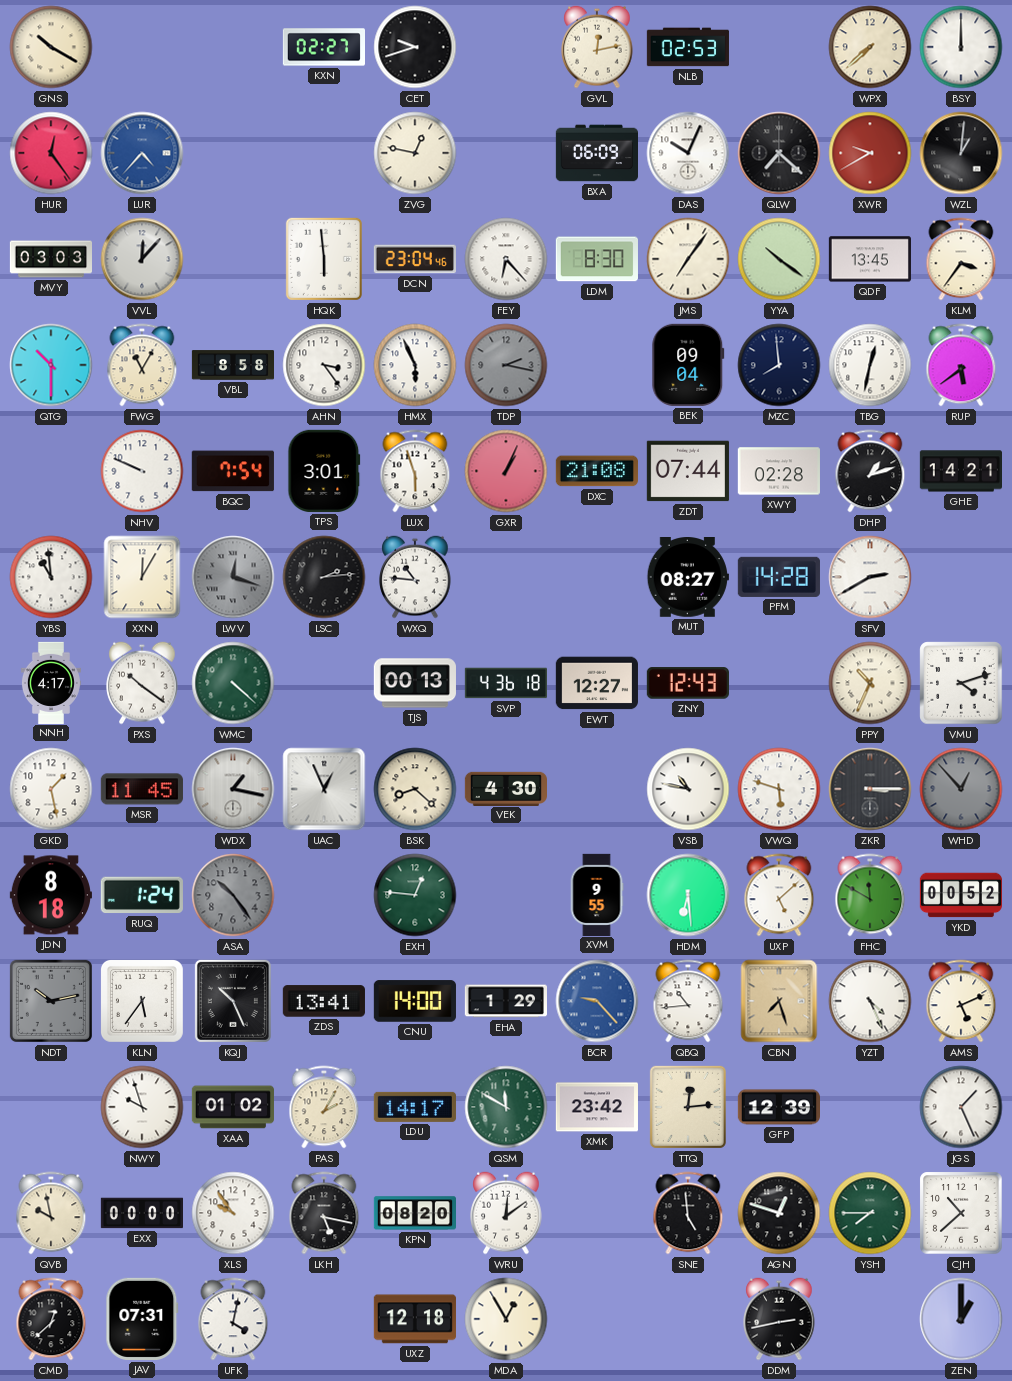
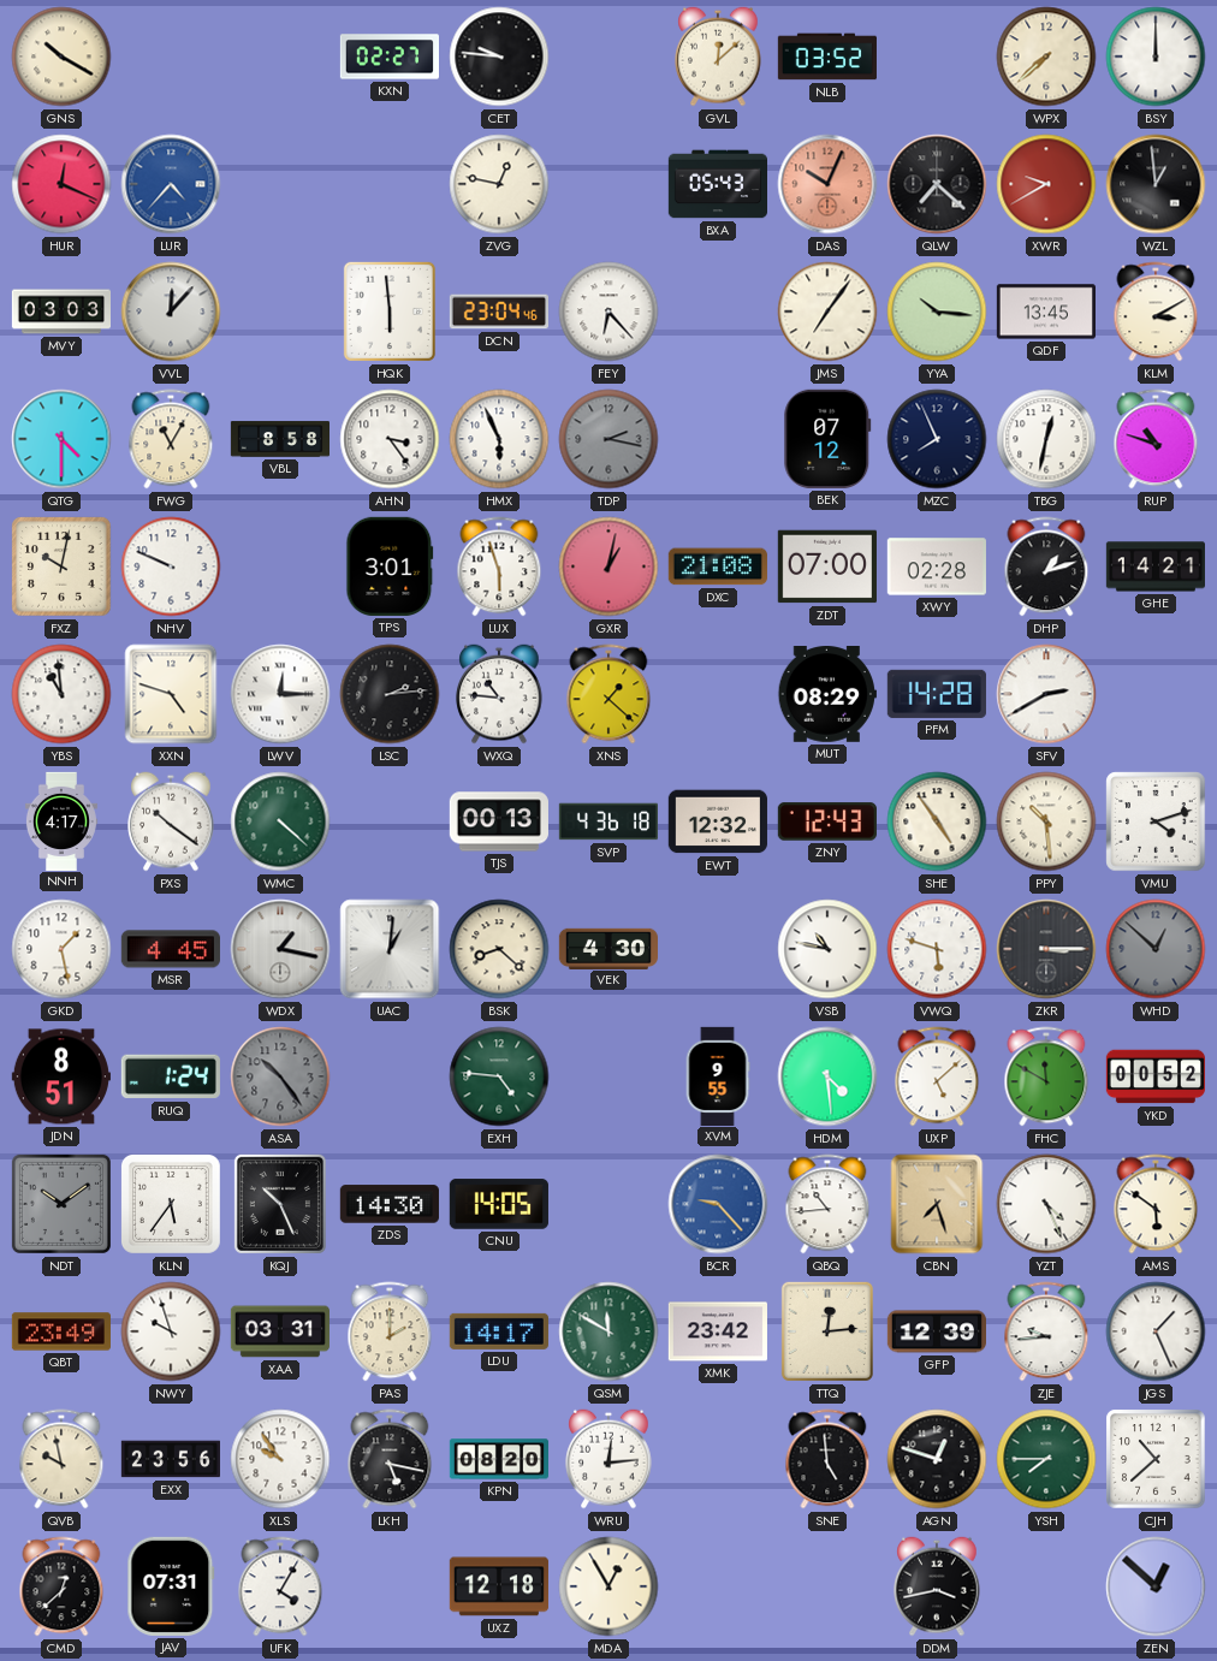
CET: 9:42 -> 9:46
GVL: 12:13 -> 12:08
NLB: 02:53 -> 03:52
HUR: 12:24 -> 12:19
BXA: 06:09 -> 05:43
DAS dial: white -> salmon
WZL: 1:01 -> 12:59
LDM: 8:30 -> none
YYA: 10:21 -> 10:16
KLM: 3:36 -> 3:10
QTG: 10:30 -> 4:30
BEK: 09:04 -> 07:12
MZC: 7:59 -> 7:56
RUP: 5:39 -> 10:48
FXZ: none -> 10:02
BQC: 7:54 -> none
GXR: 1:04 -> 1:02
ZDT: 07:44 -> 07:00
XXN: 12:05 -> 4:48
LWV: 12:18 -> 12:15
LWV dial: grey -> white
XNS: none -> 1:22
MUT: 08:27 -> 08:29
EWT: 12:27 -> 12:32
SHE: none -> 4:54
PPY: 10:34 -> 10:29
MSR: 11:45 -> 4:45
UAC: 12:56 -> 1:01
WHD: 12:53 -> 12:52
JDN: 8:18 -> 8:51
EXH: 12:46 -> 4:46
HDM: 6:29 -> 4:29
NDT: 10:13 -> 10:09
ZDS: 13:41 -> 14:30
CNU: 14:00 -> 14:05
EHA: 1:29 -> none
AMS: 5:11 -> 5:51
QBT: none -> 23:49
XAA: 01:02 -> 03:31
PAS: 2:05 -> 2:00
ZJE: none -> 9:44
EXX: 00:00 -> 23:56
WRU: 12:09 -> 12:14
UFK: 4:02 -> 4:05
DDM: 2:43 -> 3:43
ZEN: 1:00 -> 12:52
